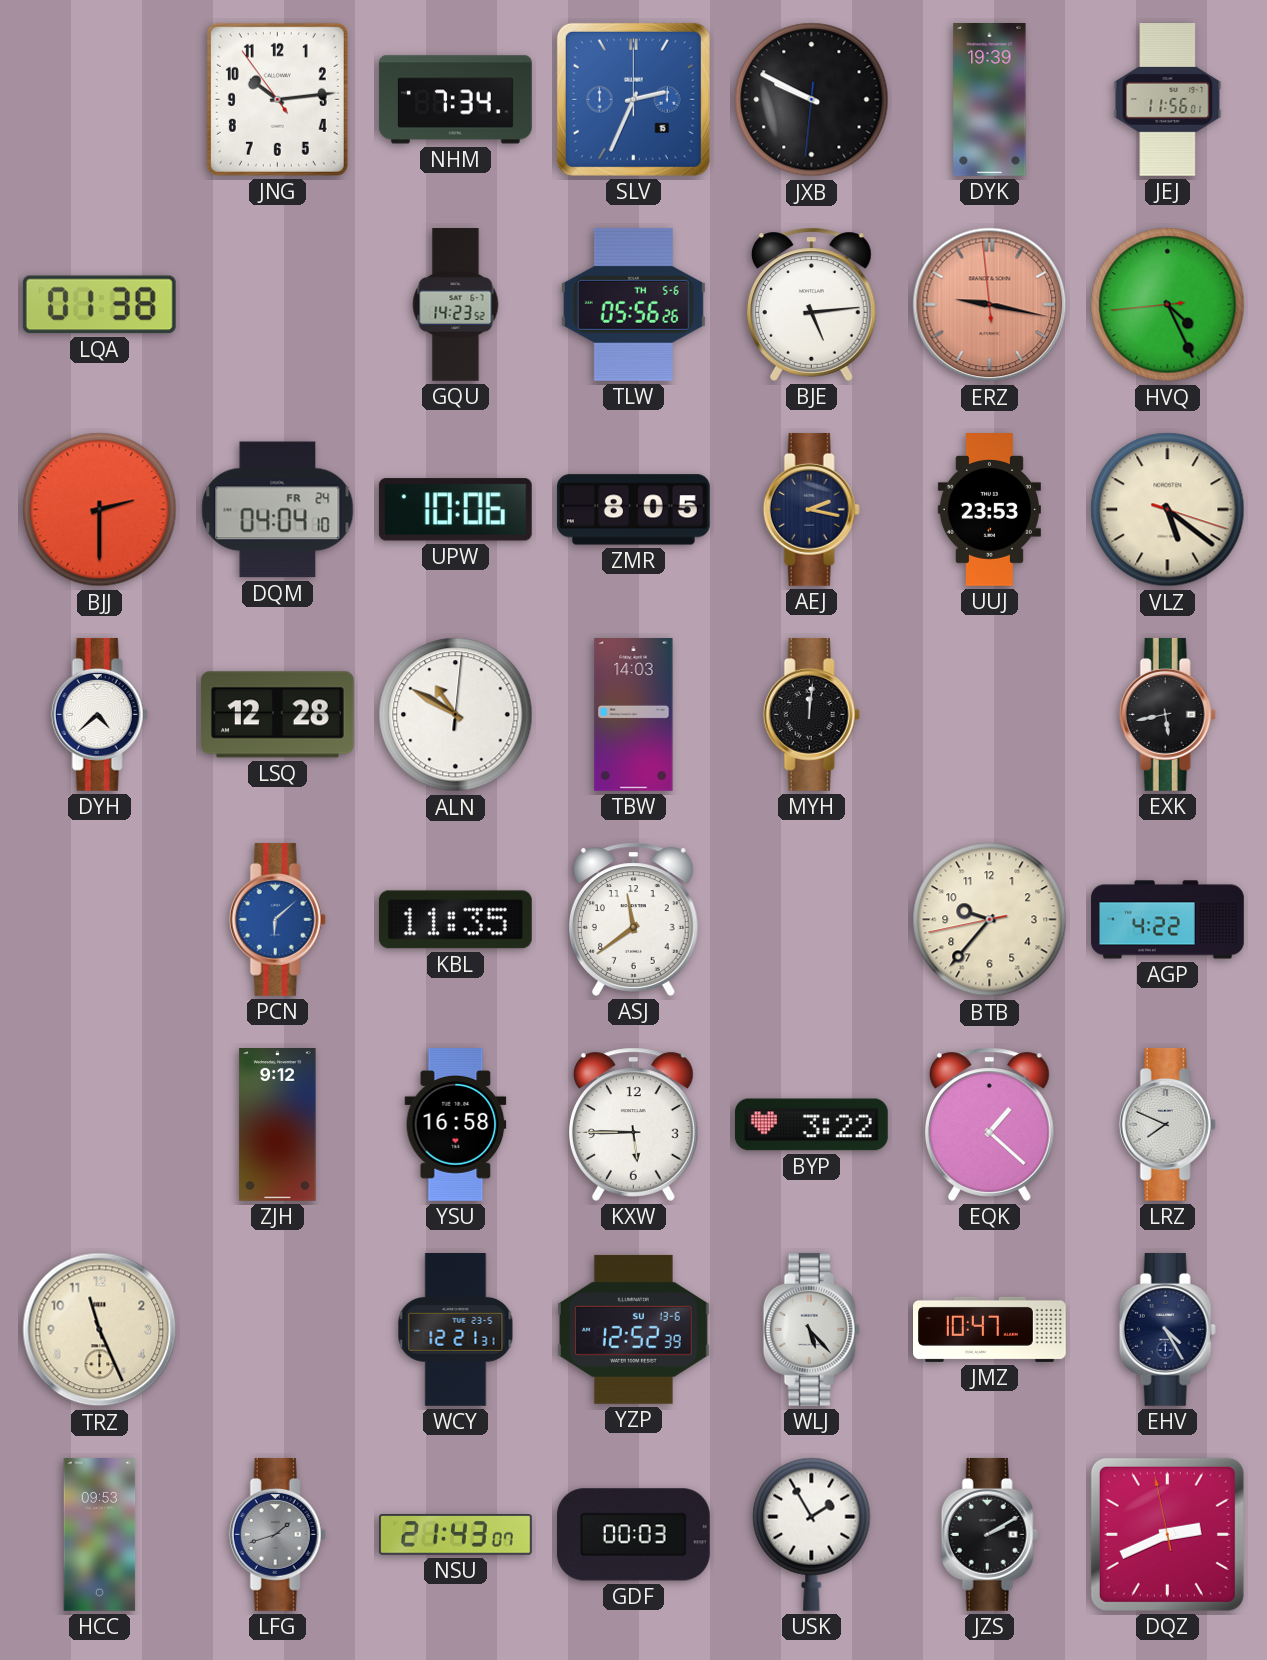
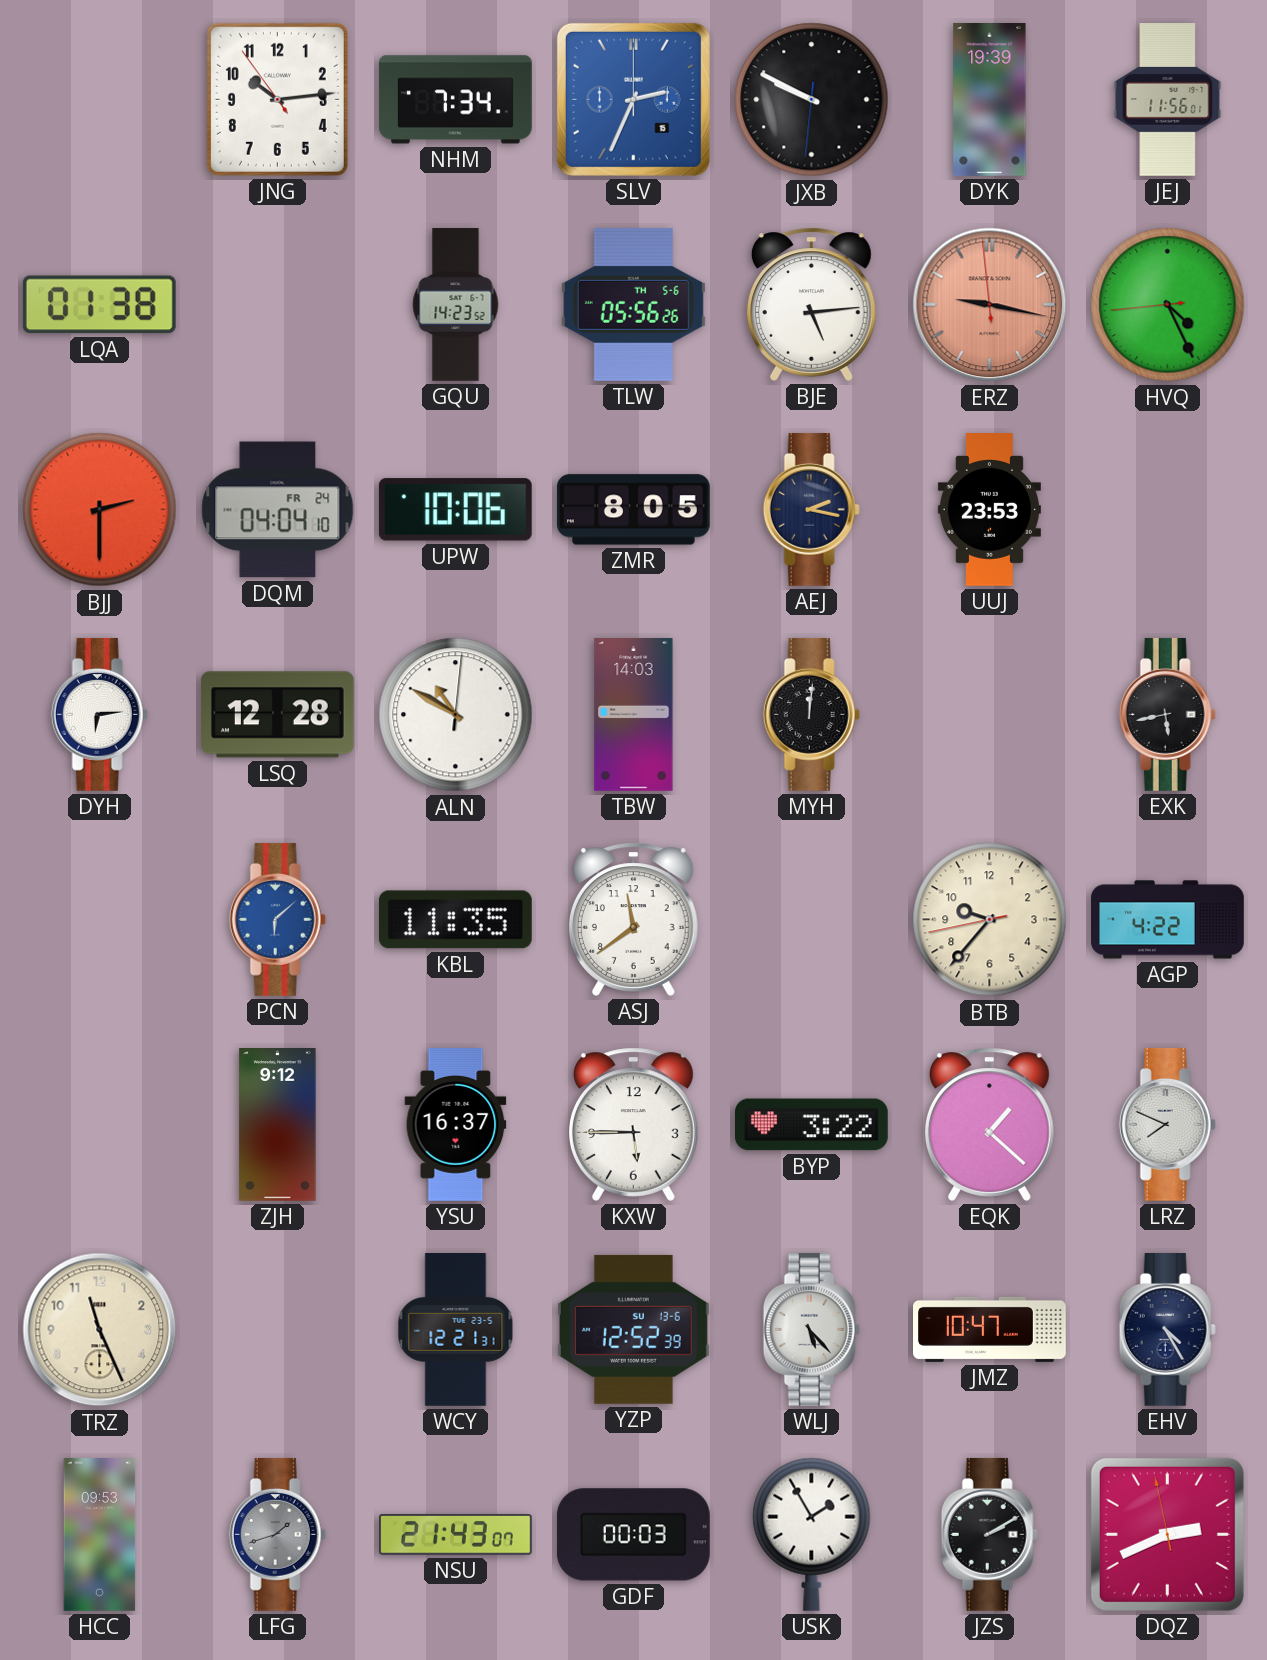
VLZ: 5:21 -> none
DYH: 4:38 -> 6:14
YSU: 16:58 -> 16:37
